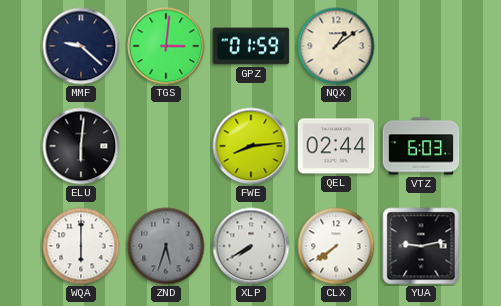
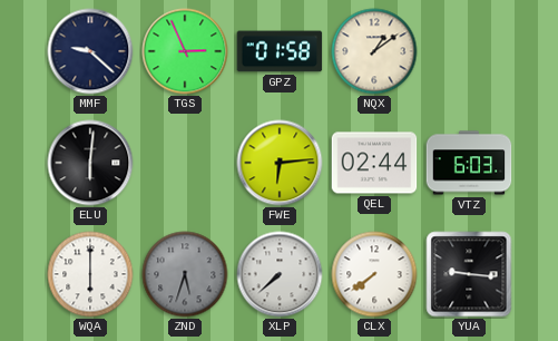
TGS: 3:01 -> 2:56
GPZ: 01:59 -> 01:58
FWE: 8:14 -> 6:14
XLP: 7:40 -> 7:38
YUA: 9:13 -> 9:16
